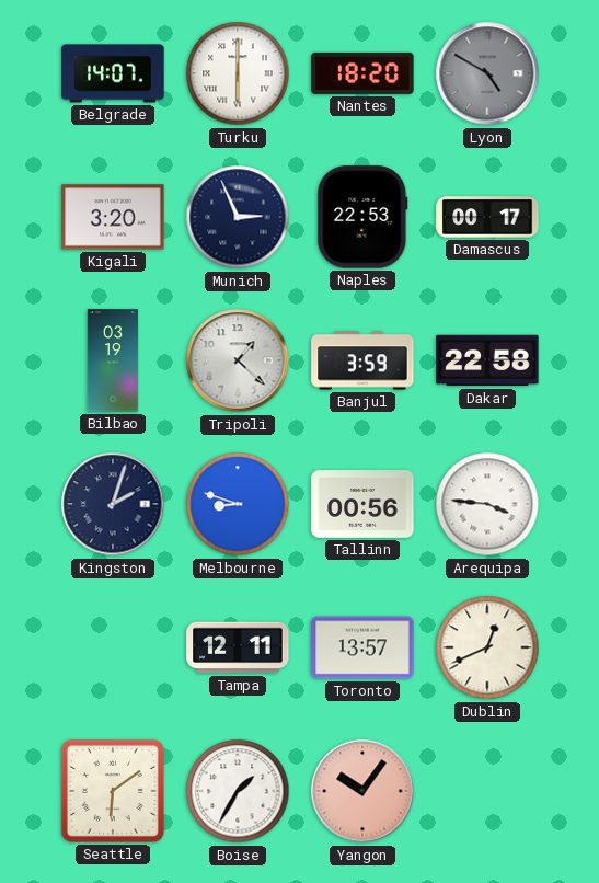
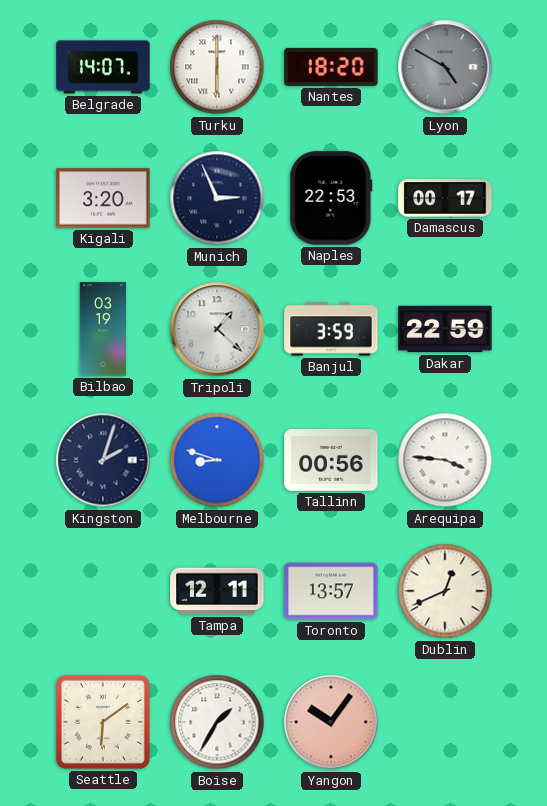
Dakar: 22:58 -> 22:59
